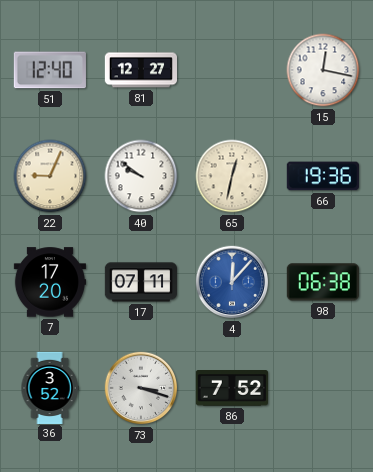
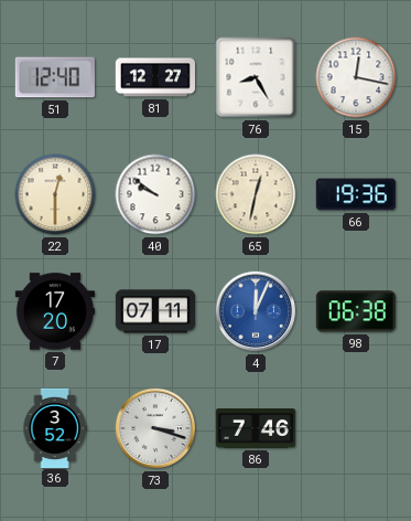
76: none -> 8:25
22: 9:04 -> 12:30
4: 12:07 -> 12:04
86: 7:52 -> 7:46
